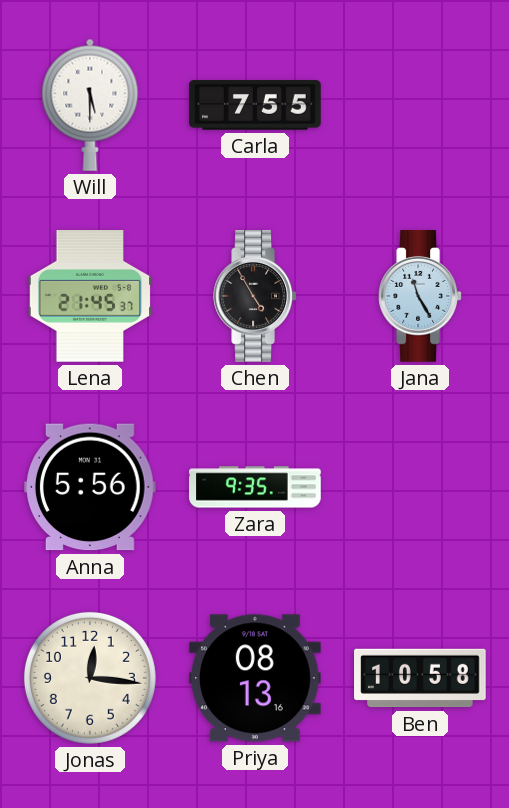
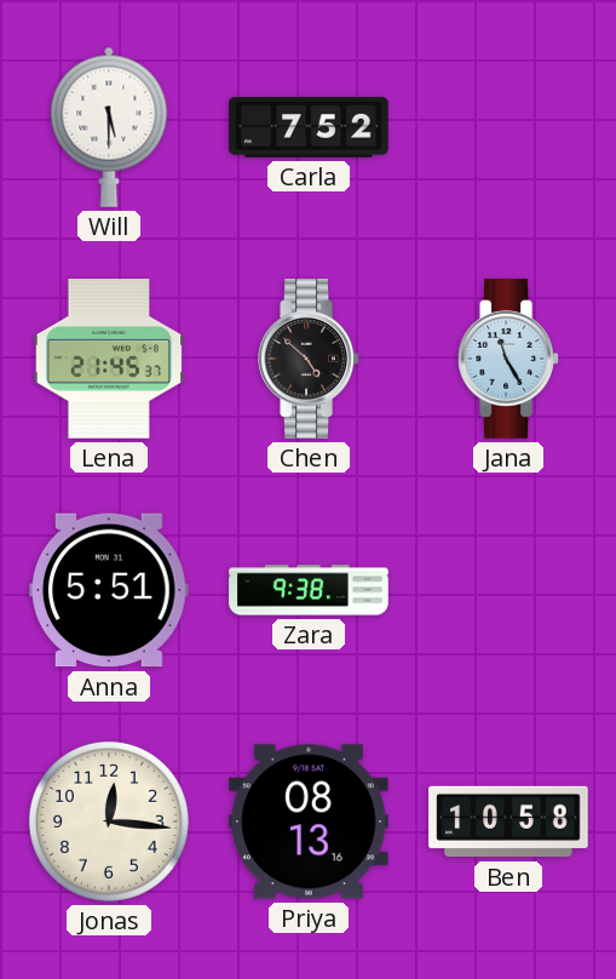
Carla: 7:55 -> 7:52
Chen: 4:55 -> 4:52
Anna: 5:56 -> 5:51
Zara: 9:35 -> 9:38
